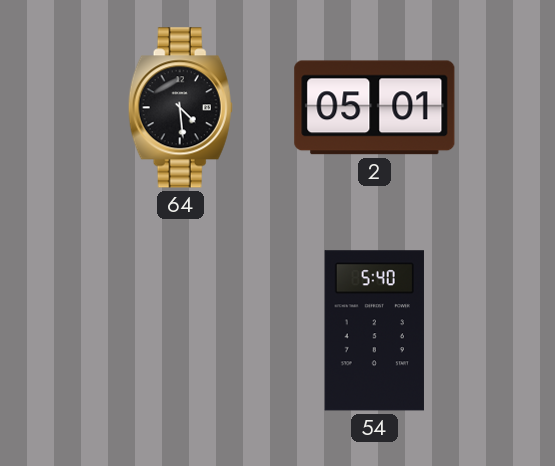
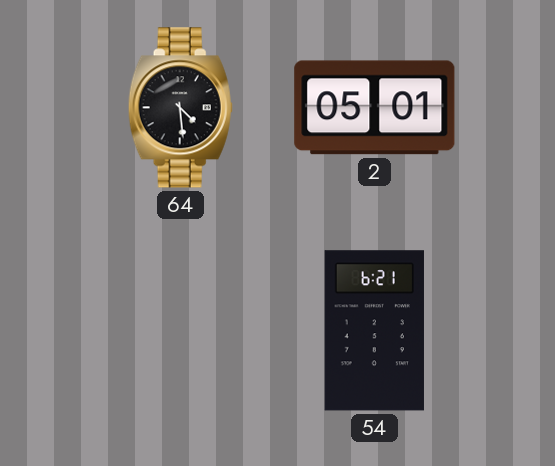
54: 5:40 -> 6:21
